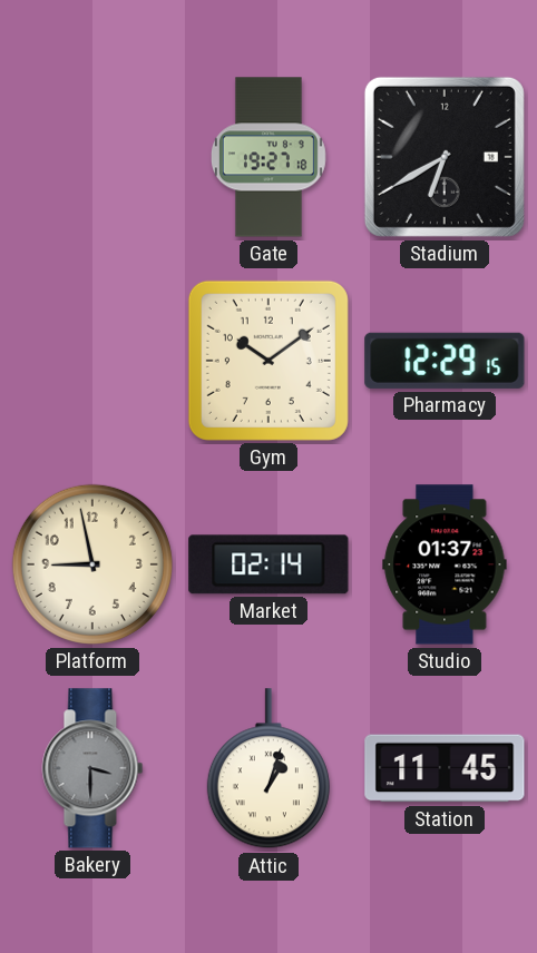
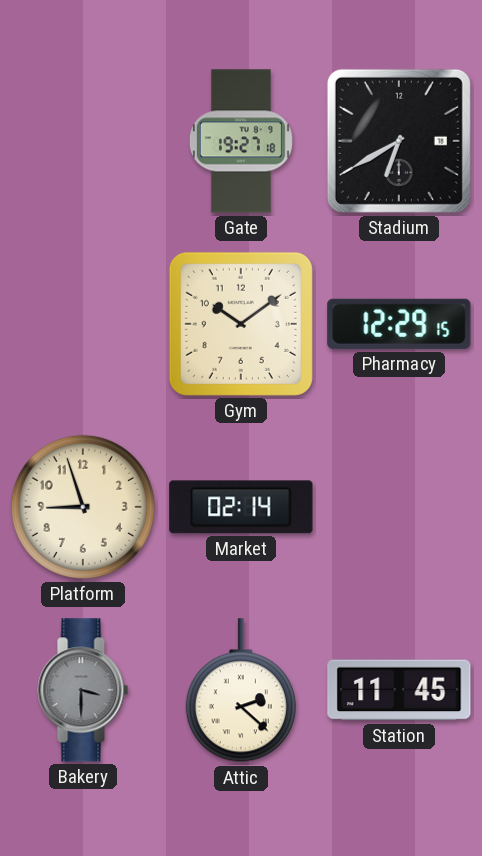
Platform: 8:58 -> 8:57
Studio: 01:37 -> none
Attic: 1:03 -> 2:22
